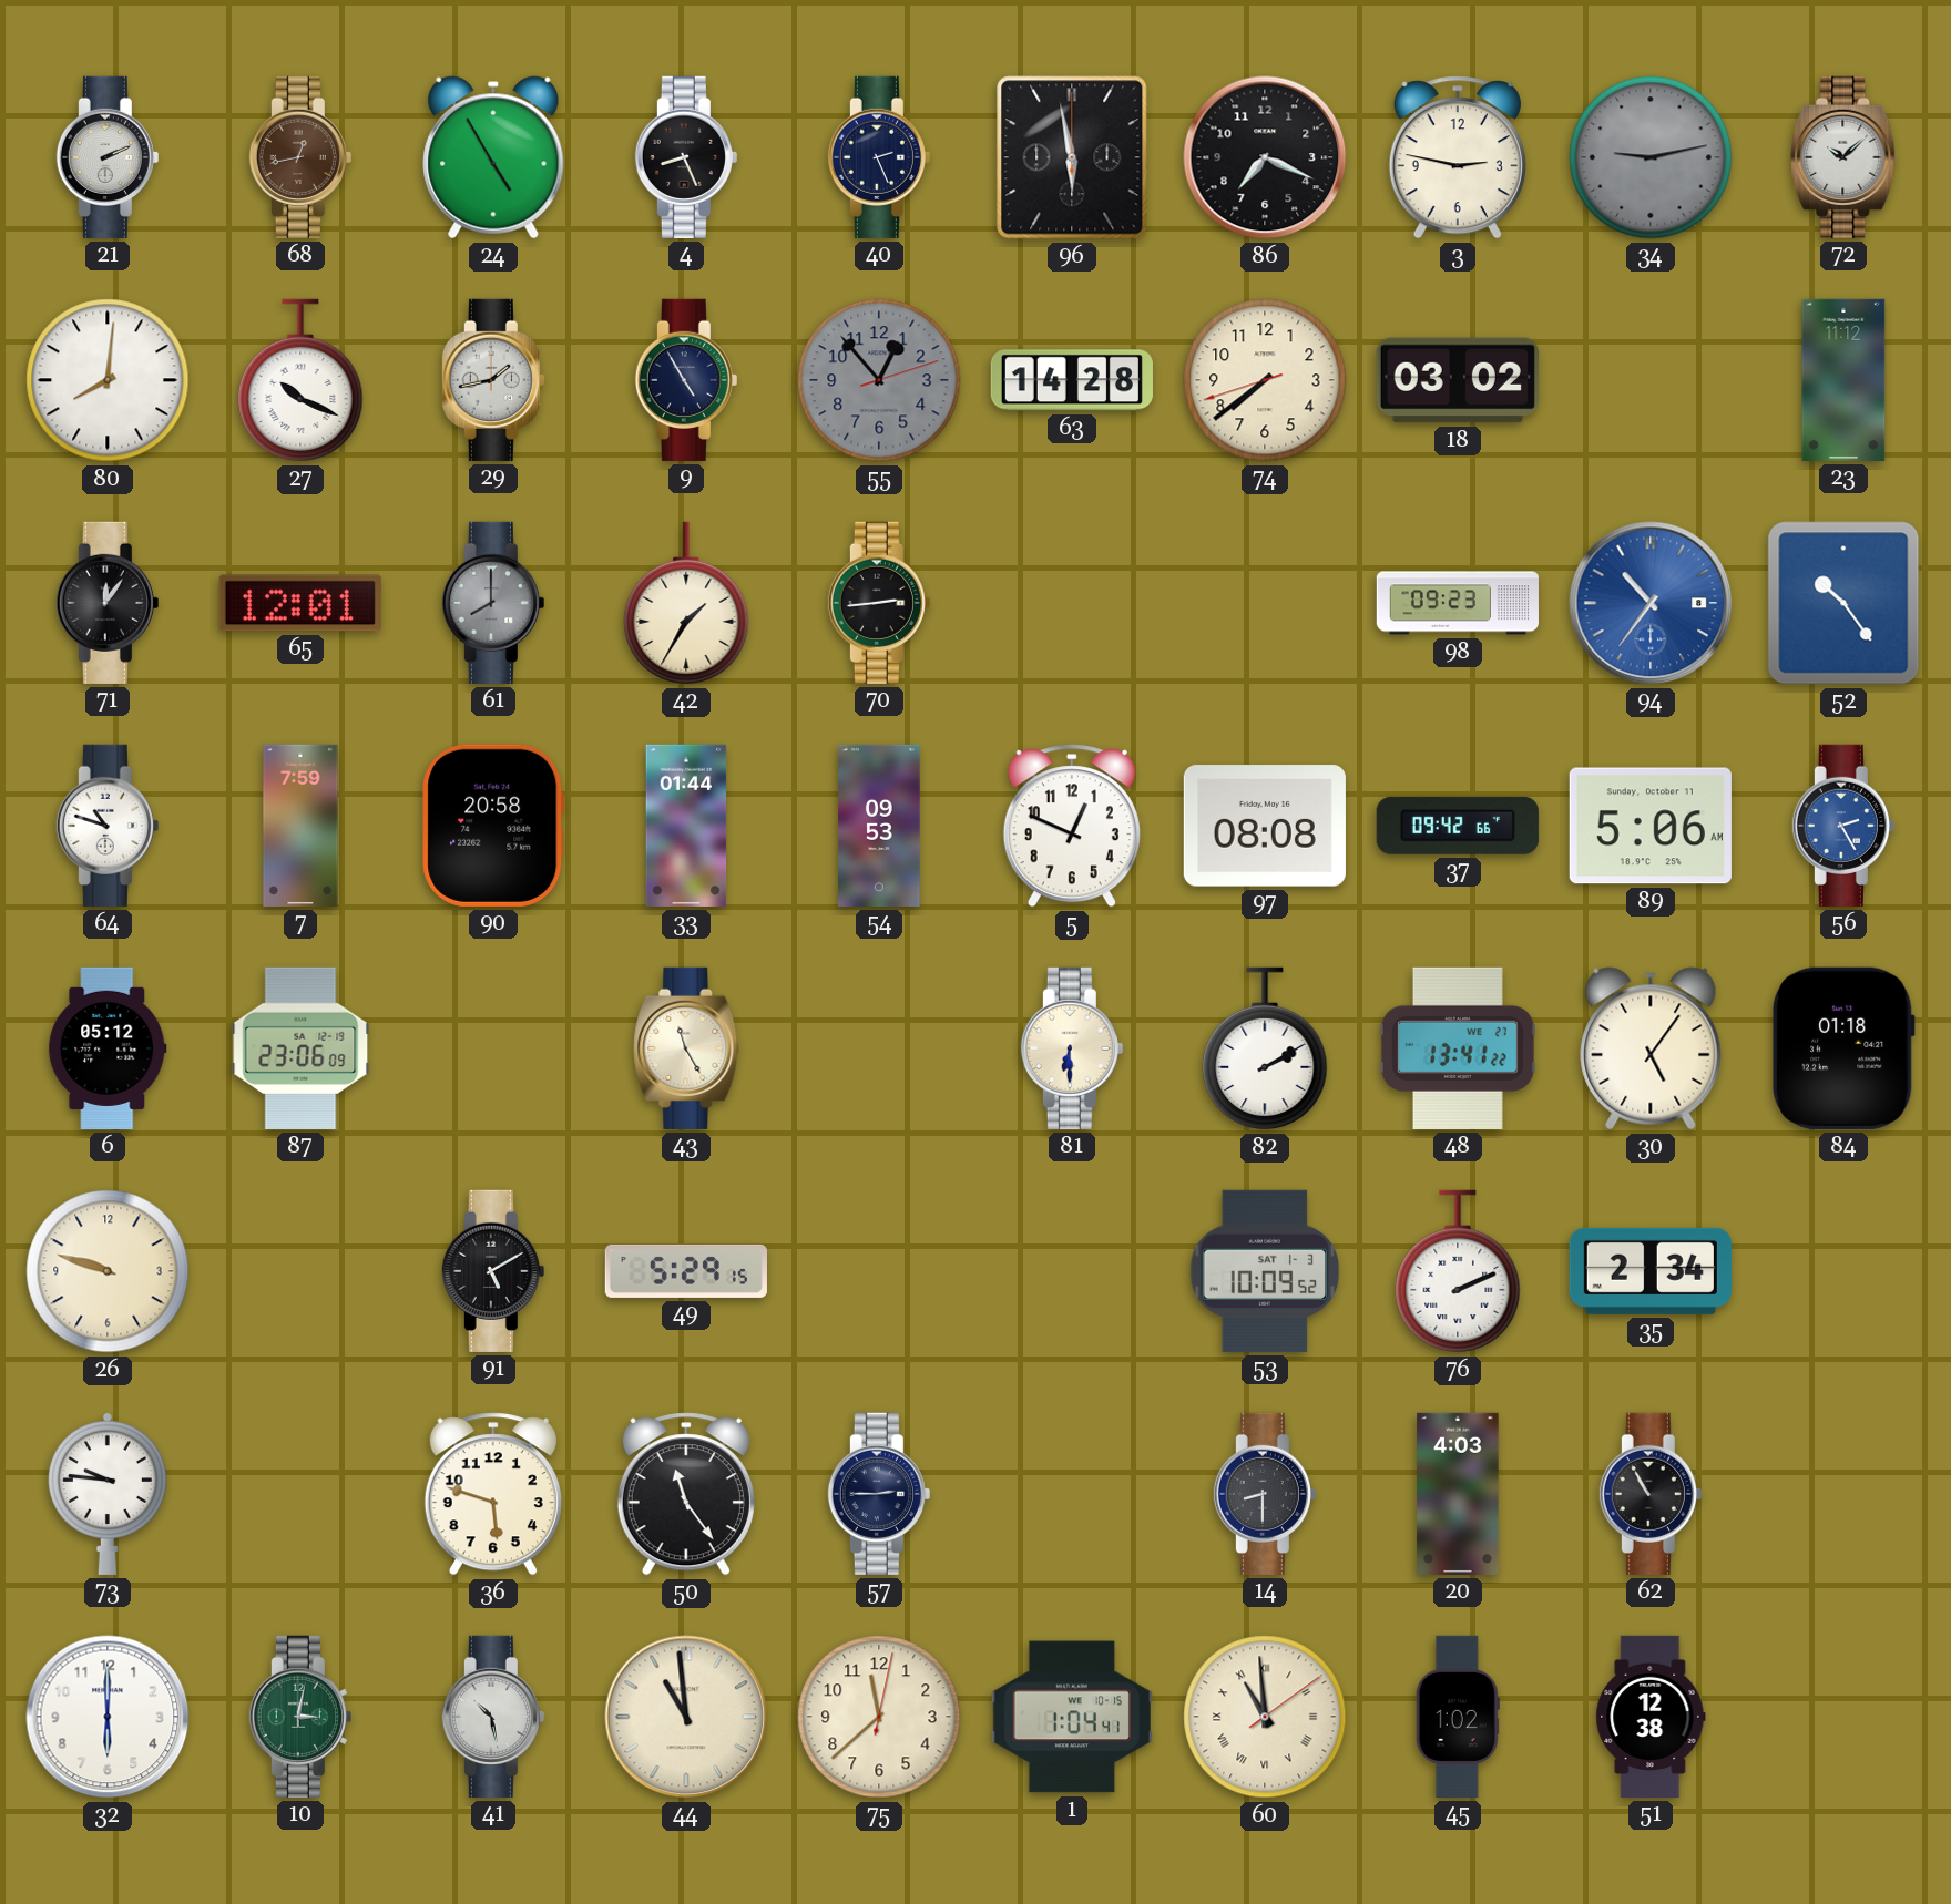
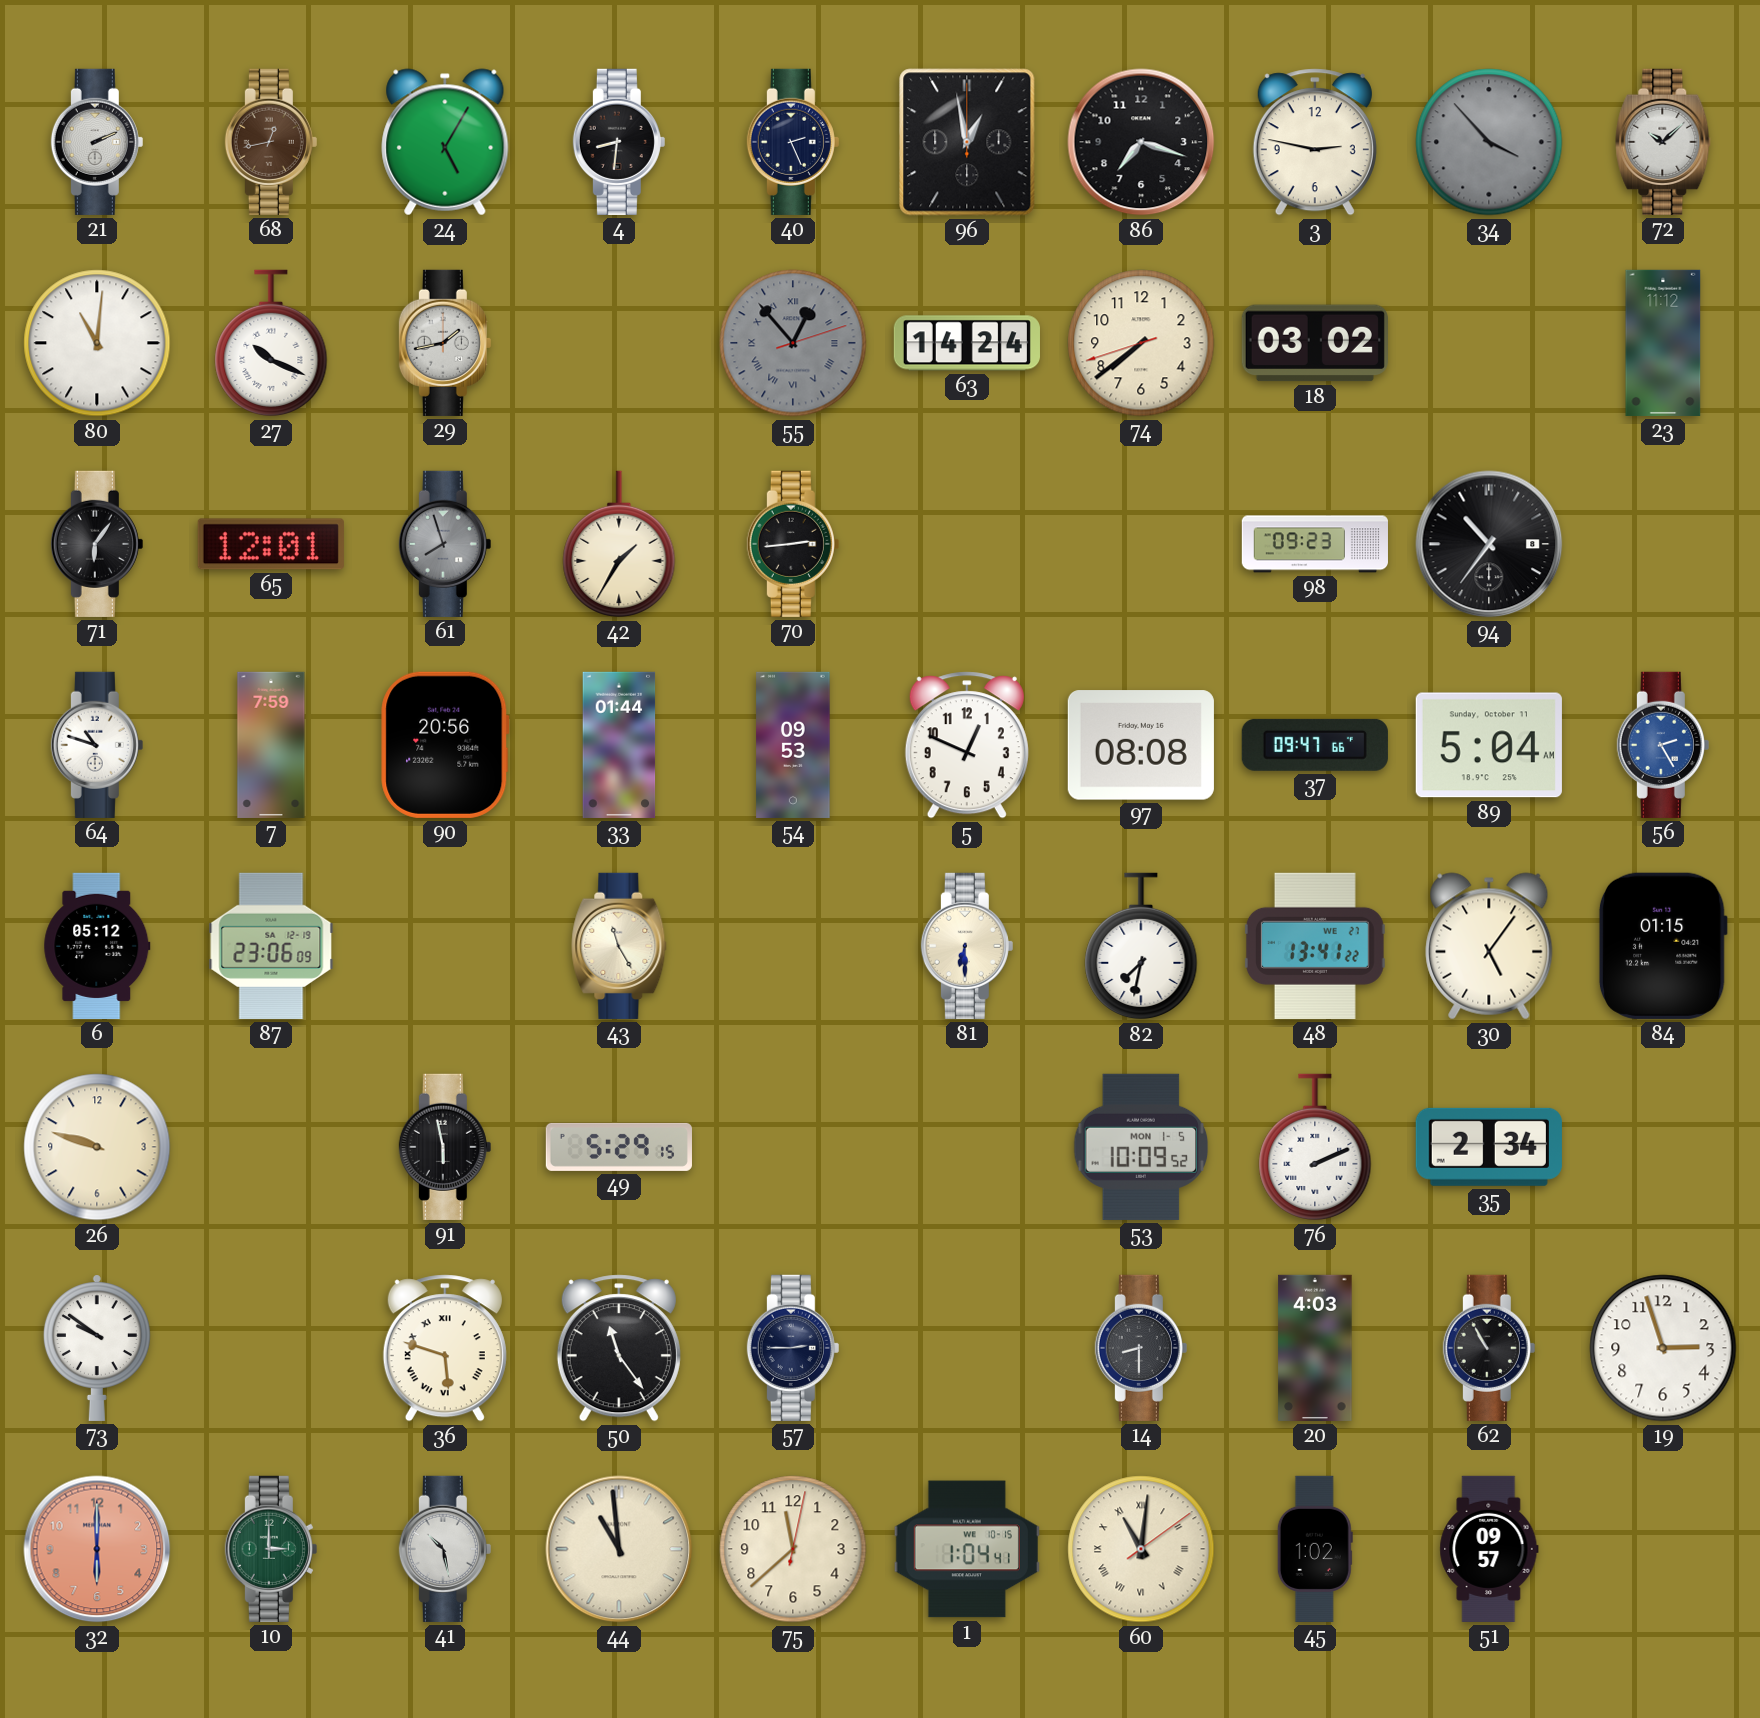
24: 4:55 -> 5:05
4: 8:26 -> 8:31
96: 5:58 -> 12:58
86: 7:19 -> 7:18
34: 9:13 -> 3:53
80: 8:01 -> 11:01
9: 4:55 -> none
55 numerals: Arabic -> Roman
63: 14:28 -> 14:24
71: 12:06 -> 6:06
61: 8:00 -> 7:57
94 dial: blue -> black
52: 10:24 -> none
90: 20:58 -> 20:56
37: 09:42 -> 09:47
89: 5:06 -> 5:04
82: 2:10 -> 7:32
84: 01:18 -> 01:15
91: 5:10 -> 5:58
53 date: SAT 1-3 -> MON 1-5
73: 9:46 -> 9:51
36 numerals: Arabic -> Roman
19: none -> 2:57
32 dial: white -> salmon
10: 3:02 -> 3:00
60: 10:59 -> 11:01
51: 12:38 -> 09:57
